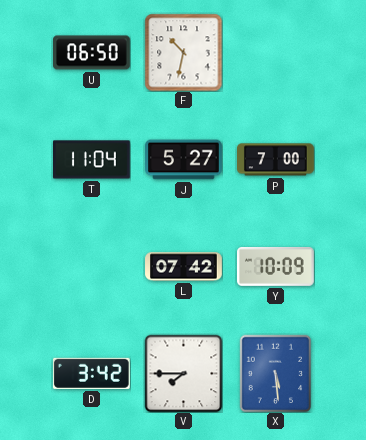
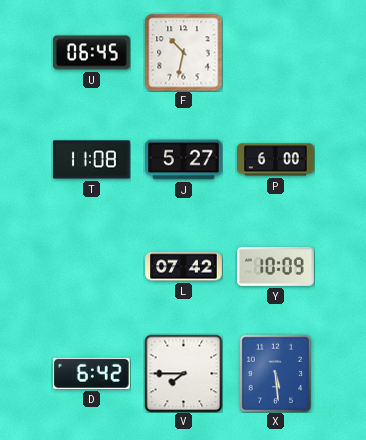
U: 06:50 -> 06:45
T: 11:04 -> 11:08
P: 7:00 -> 6:00
D: 3:42 -> 6:42
